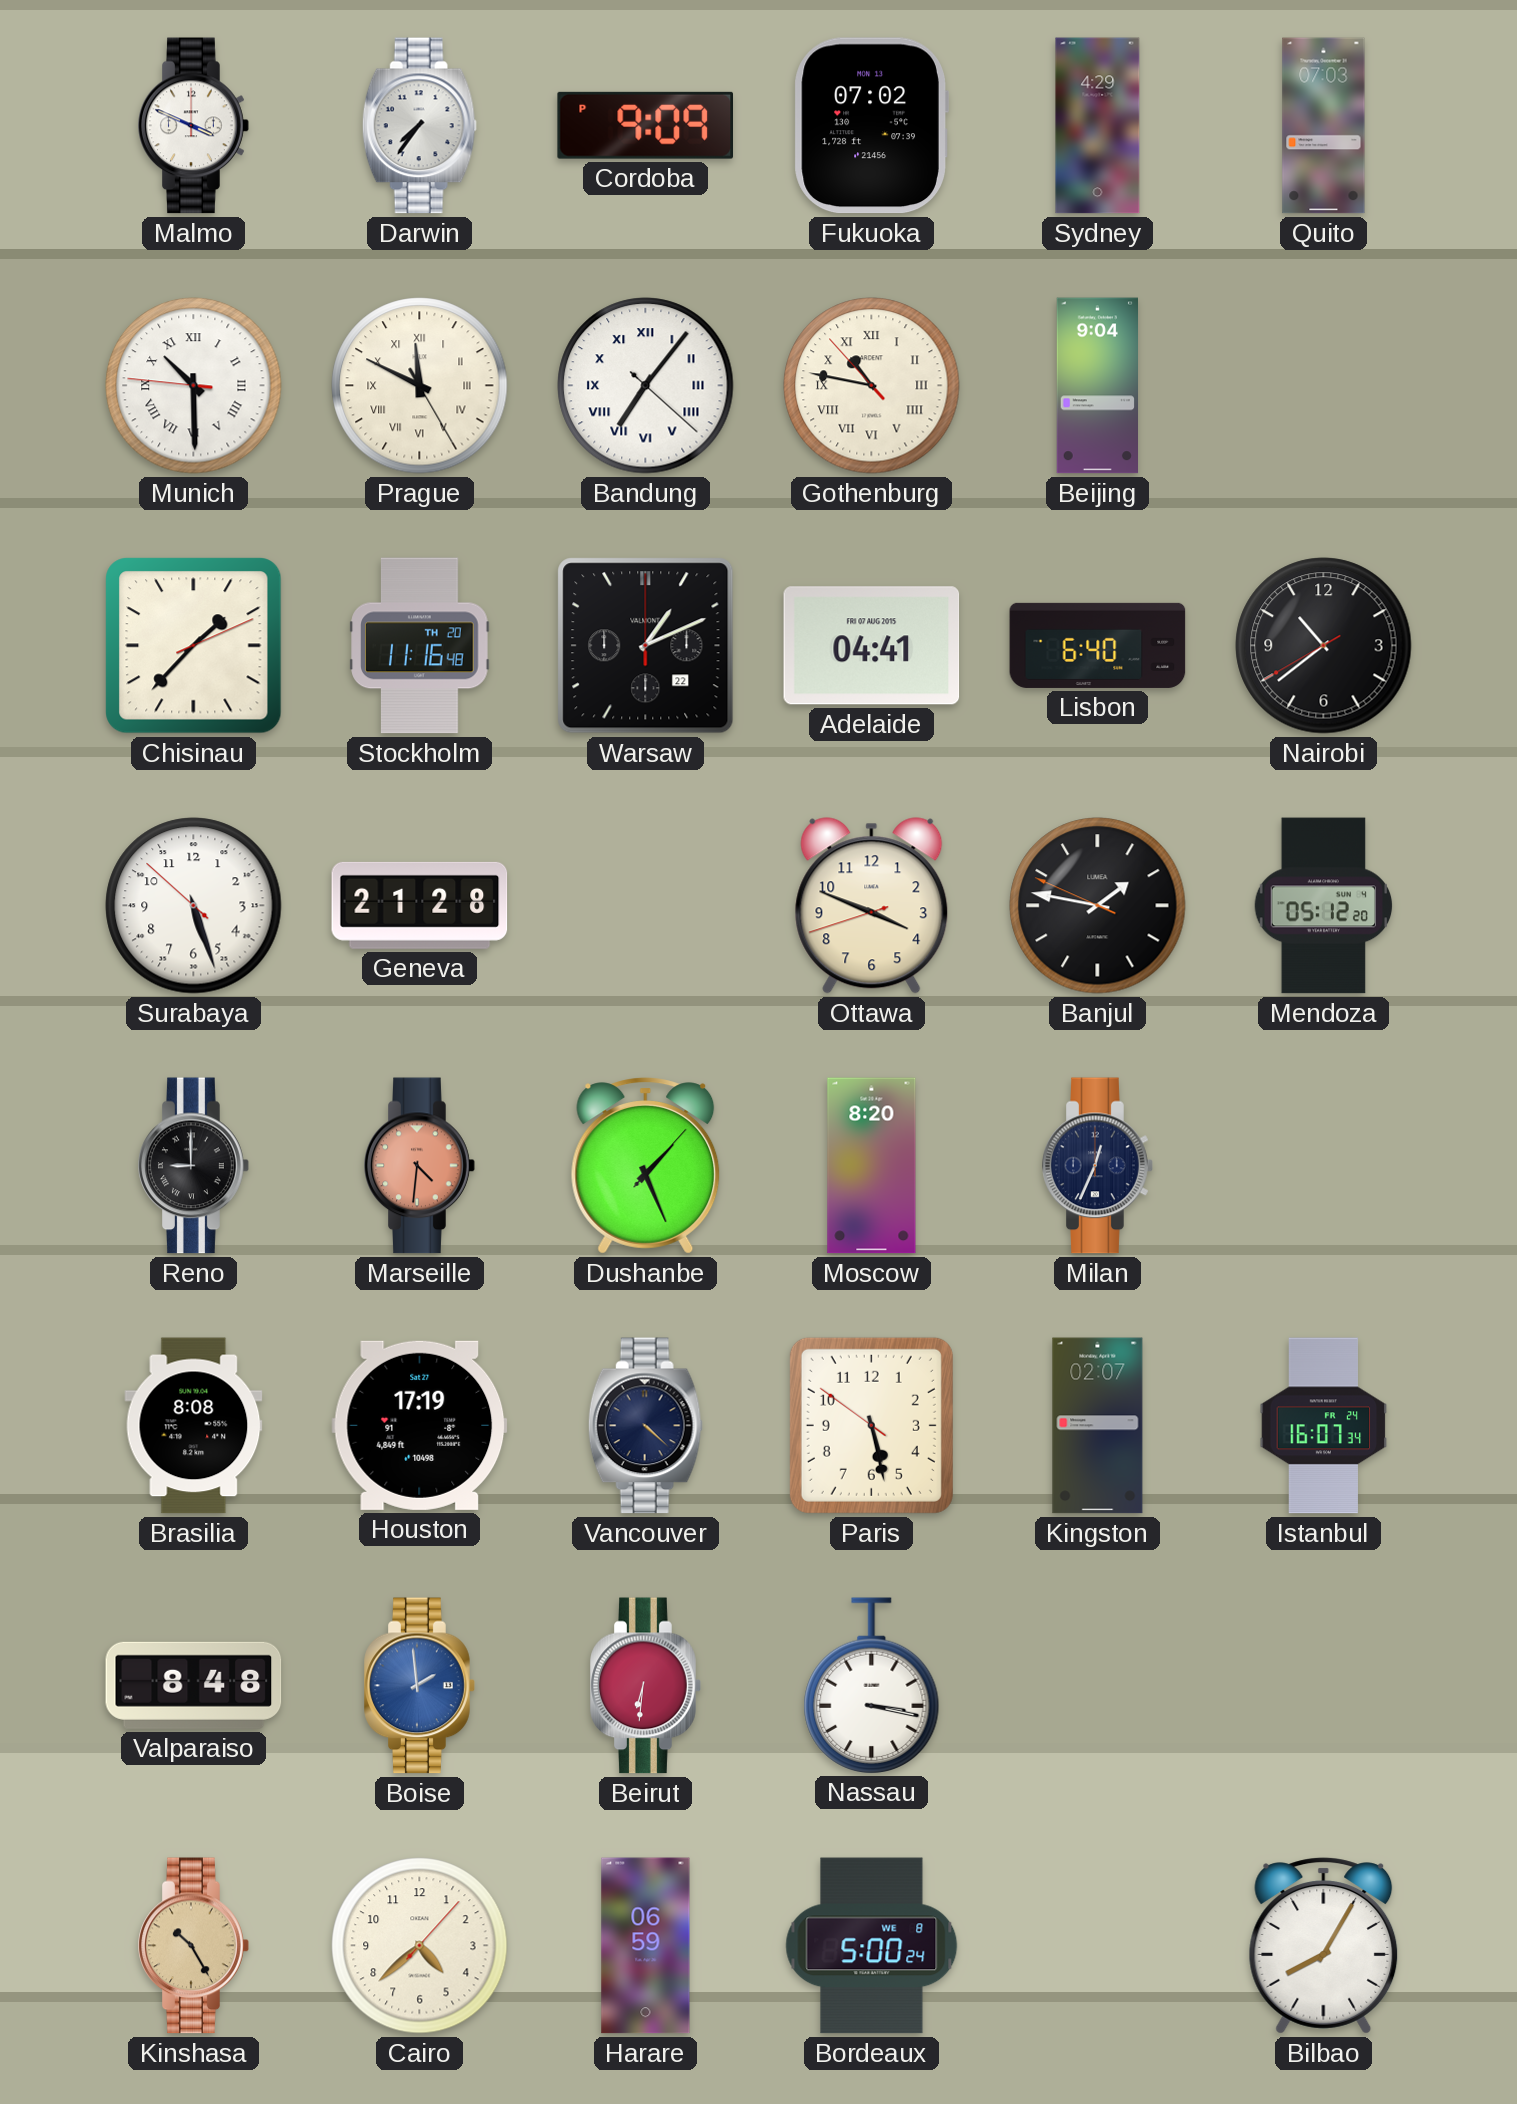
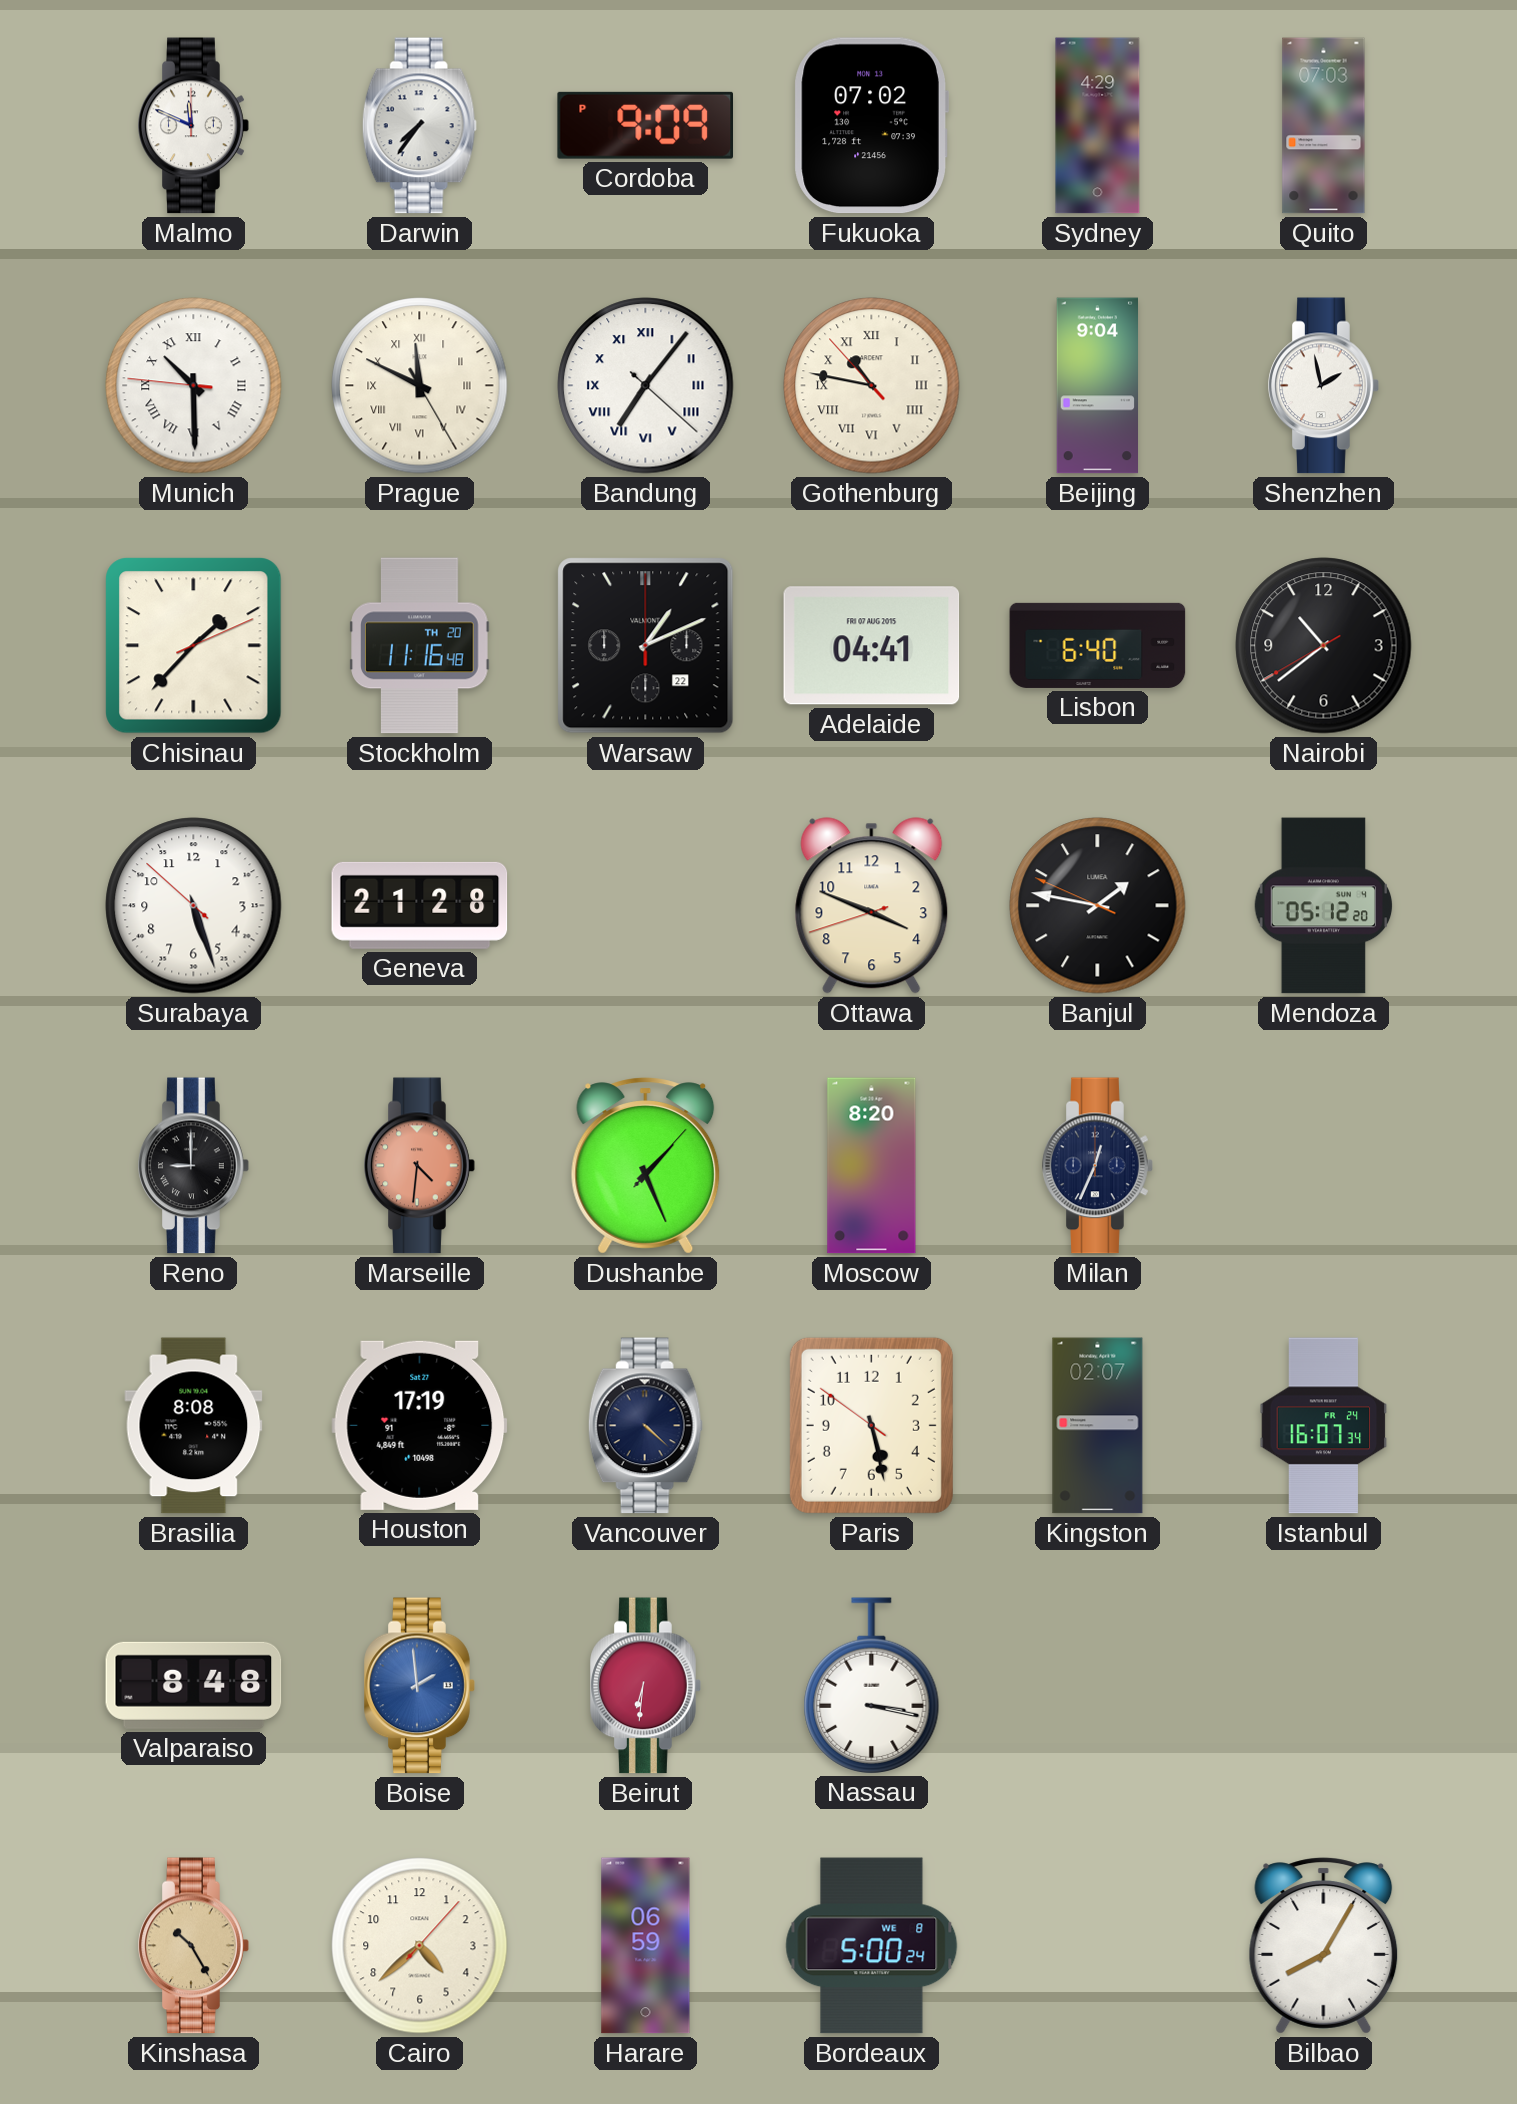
Malmo: 3:49 -> 11:49
Shenzhen: none -> 1:58
